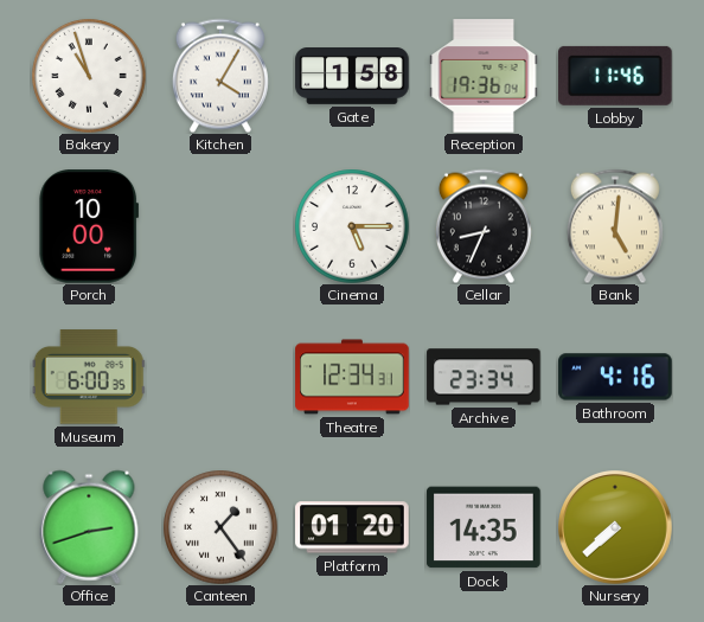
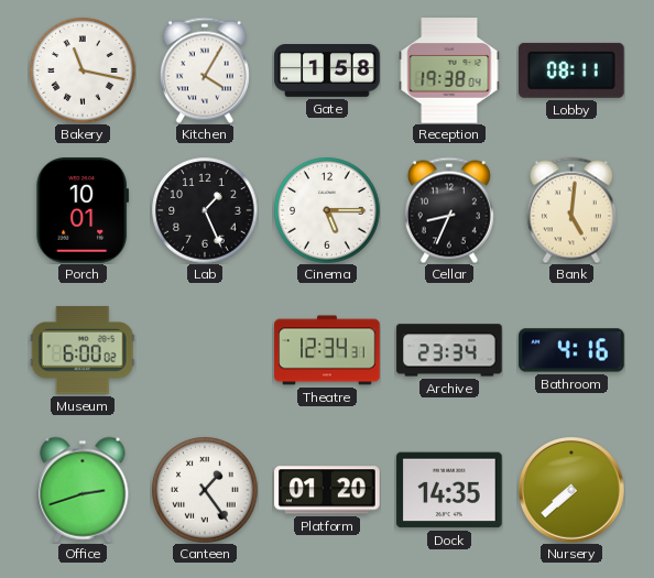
Bakery: 10:57 -> 11:17
Reception: 19:36 -> 19:38
Lobby: 11:46 -> 08:11
Porch: 10:00 -> 10:01
Lab: none -> 1:26
Museum: 6:00:35 -> 6:00:02
